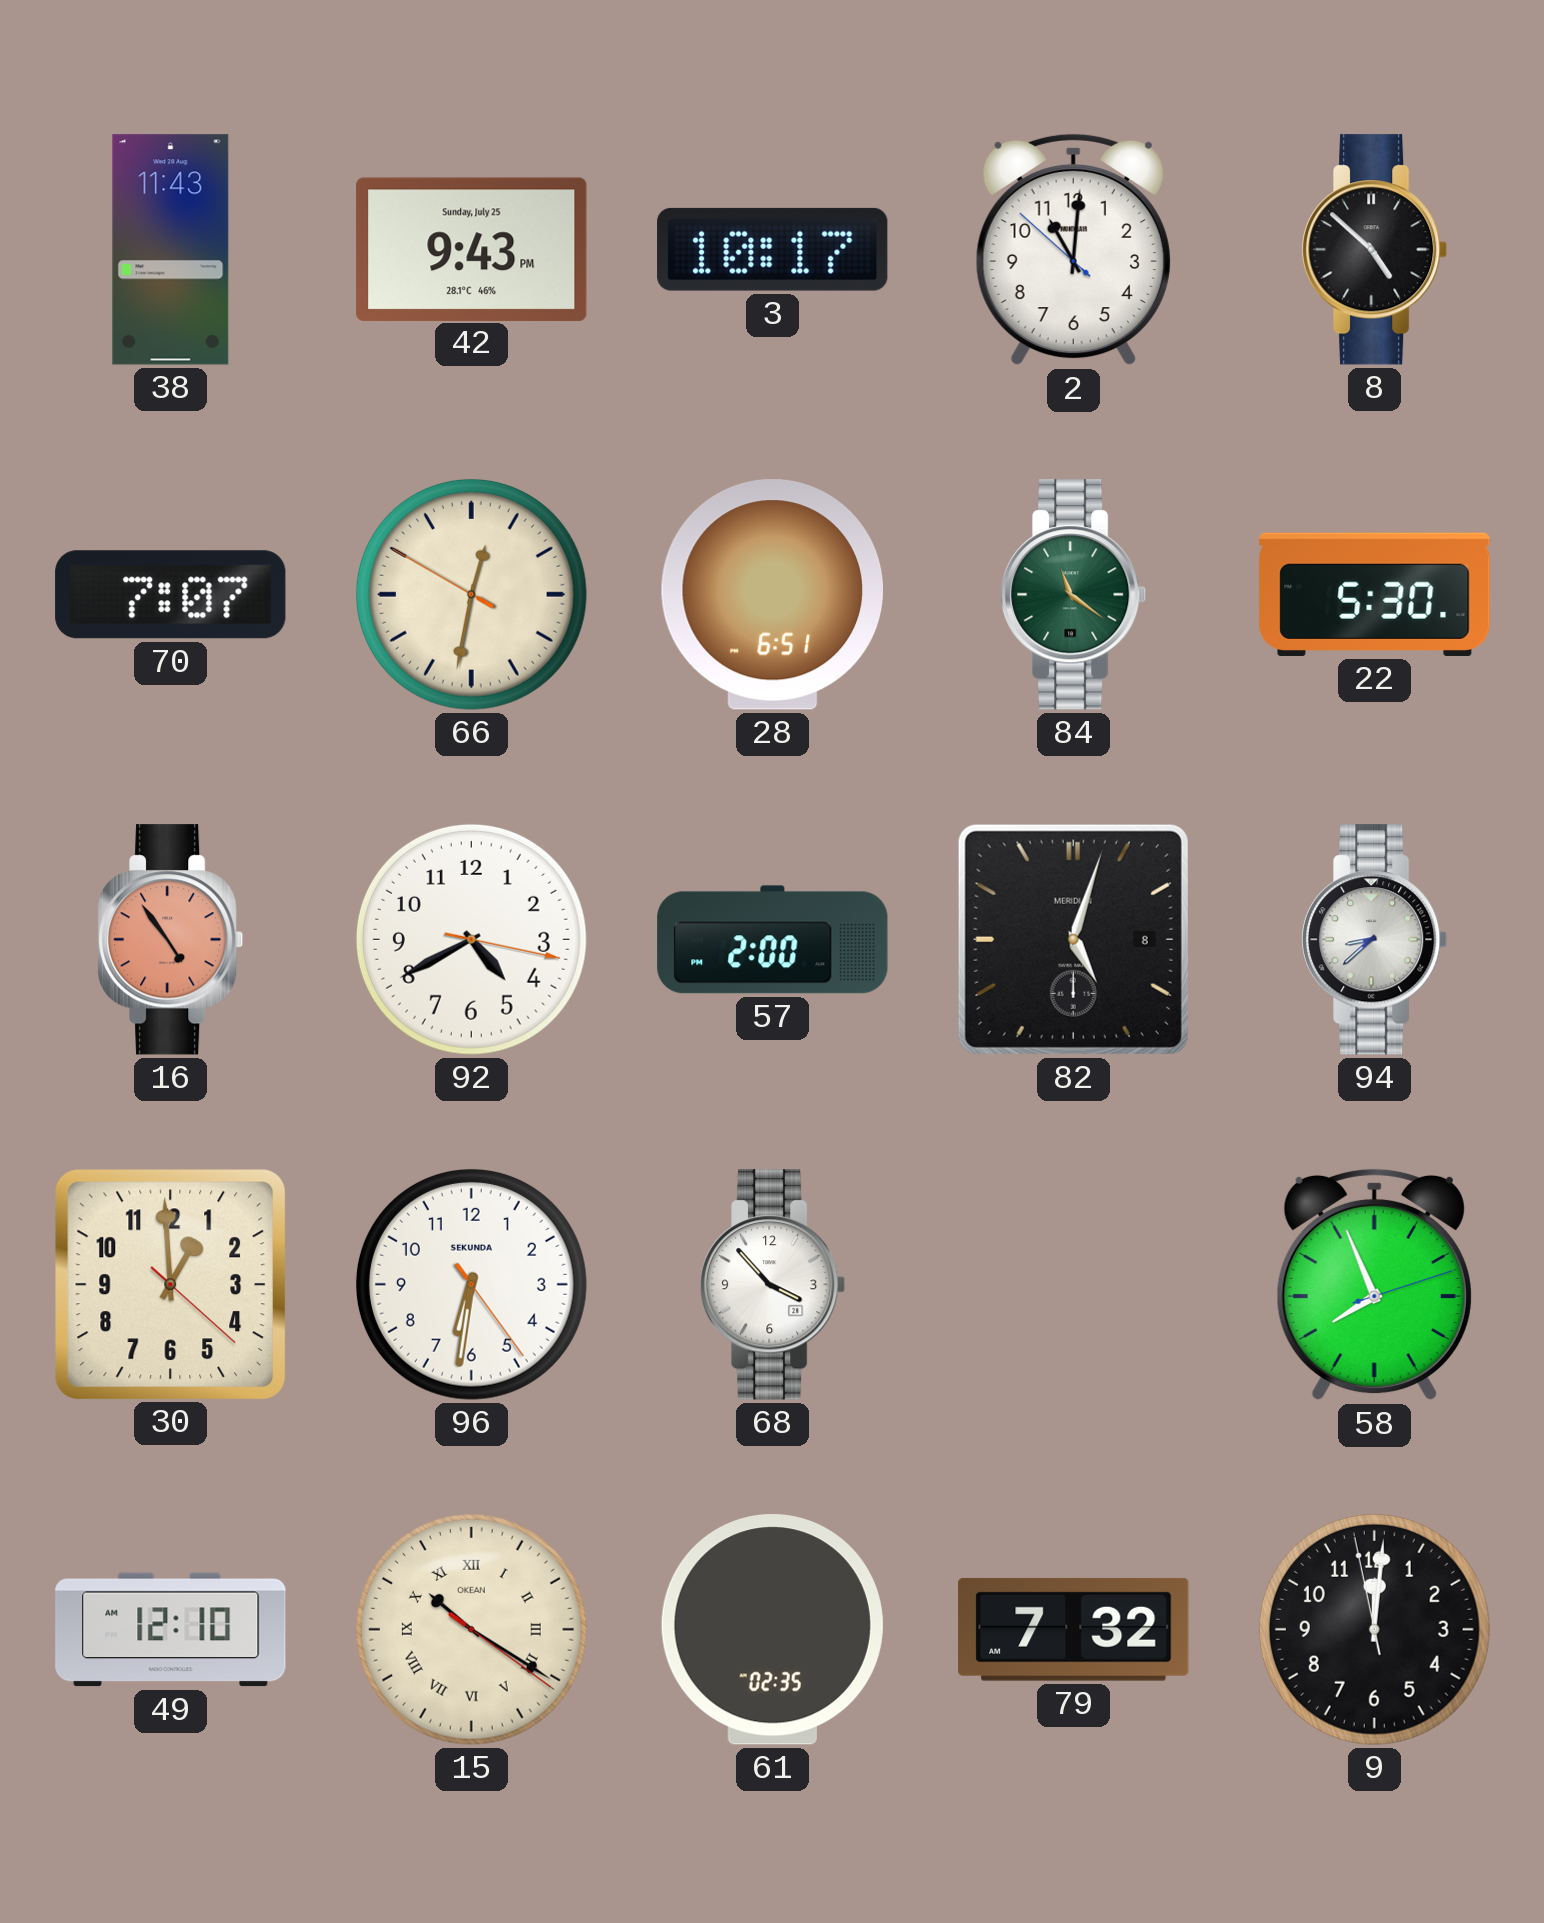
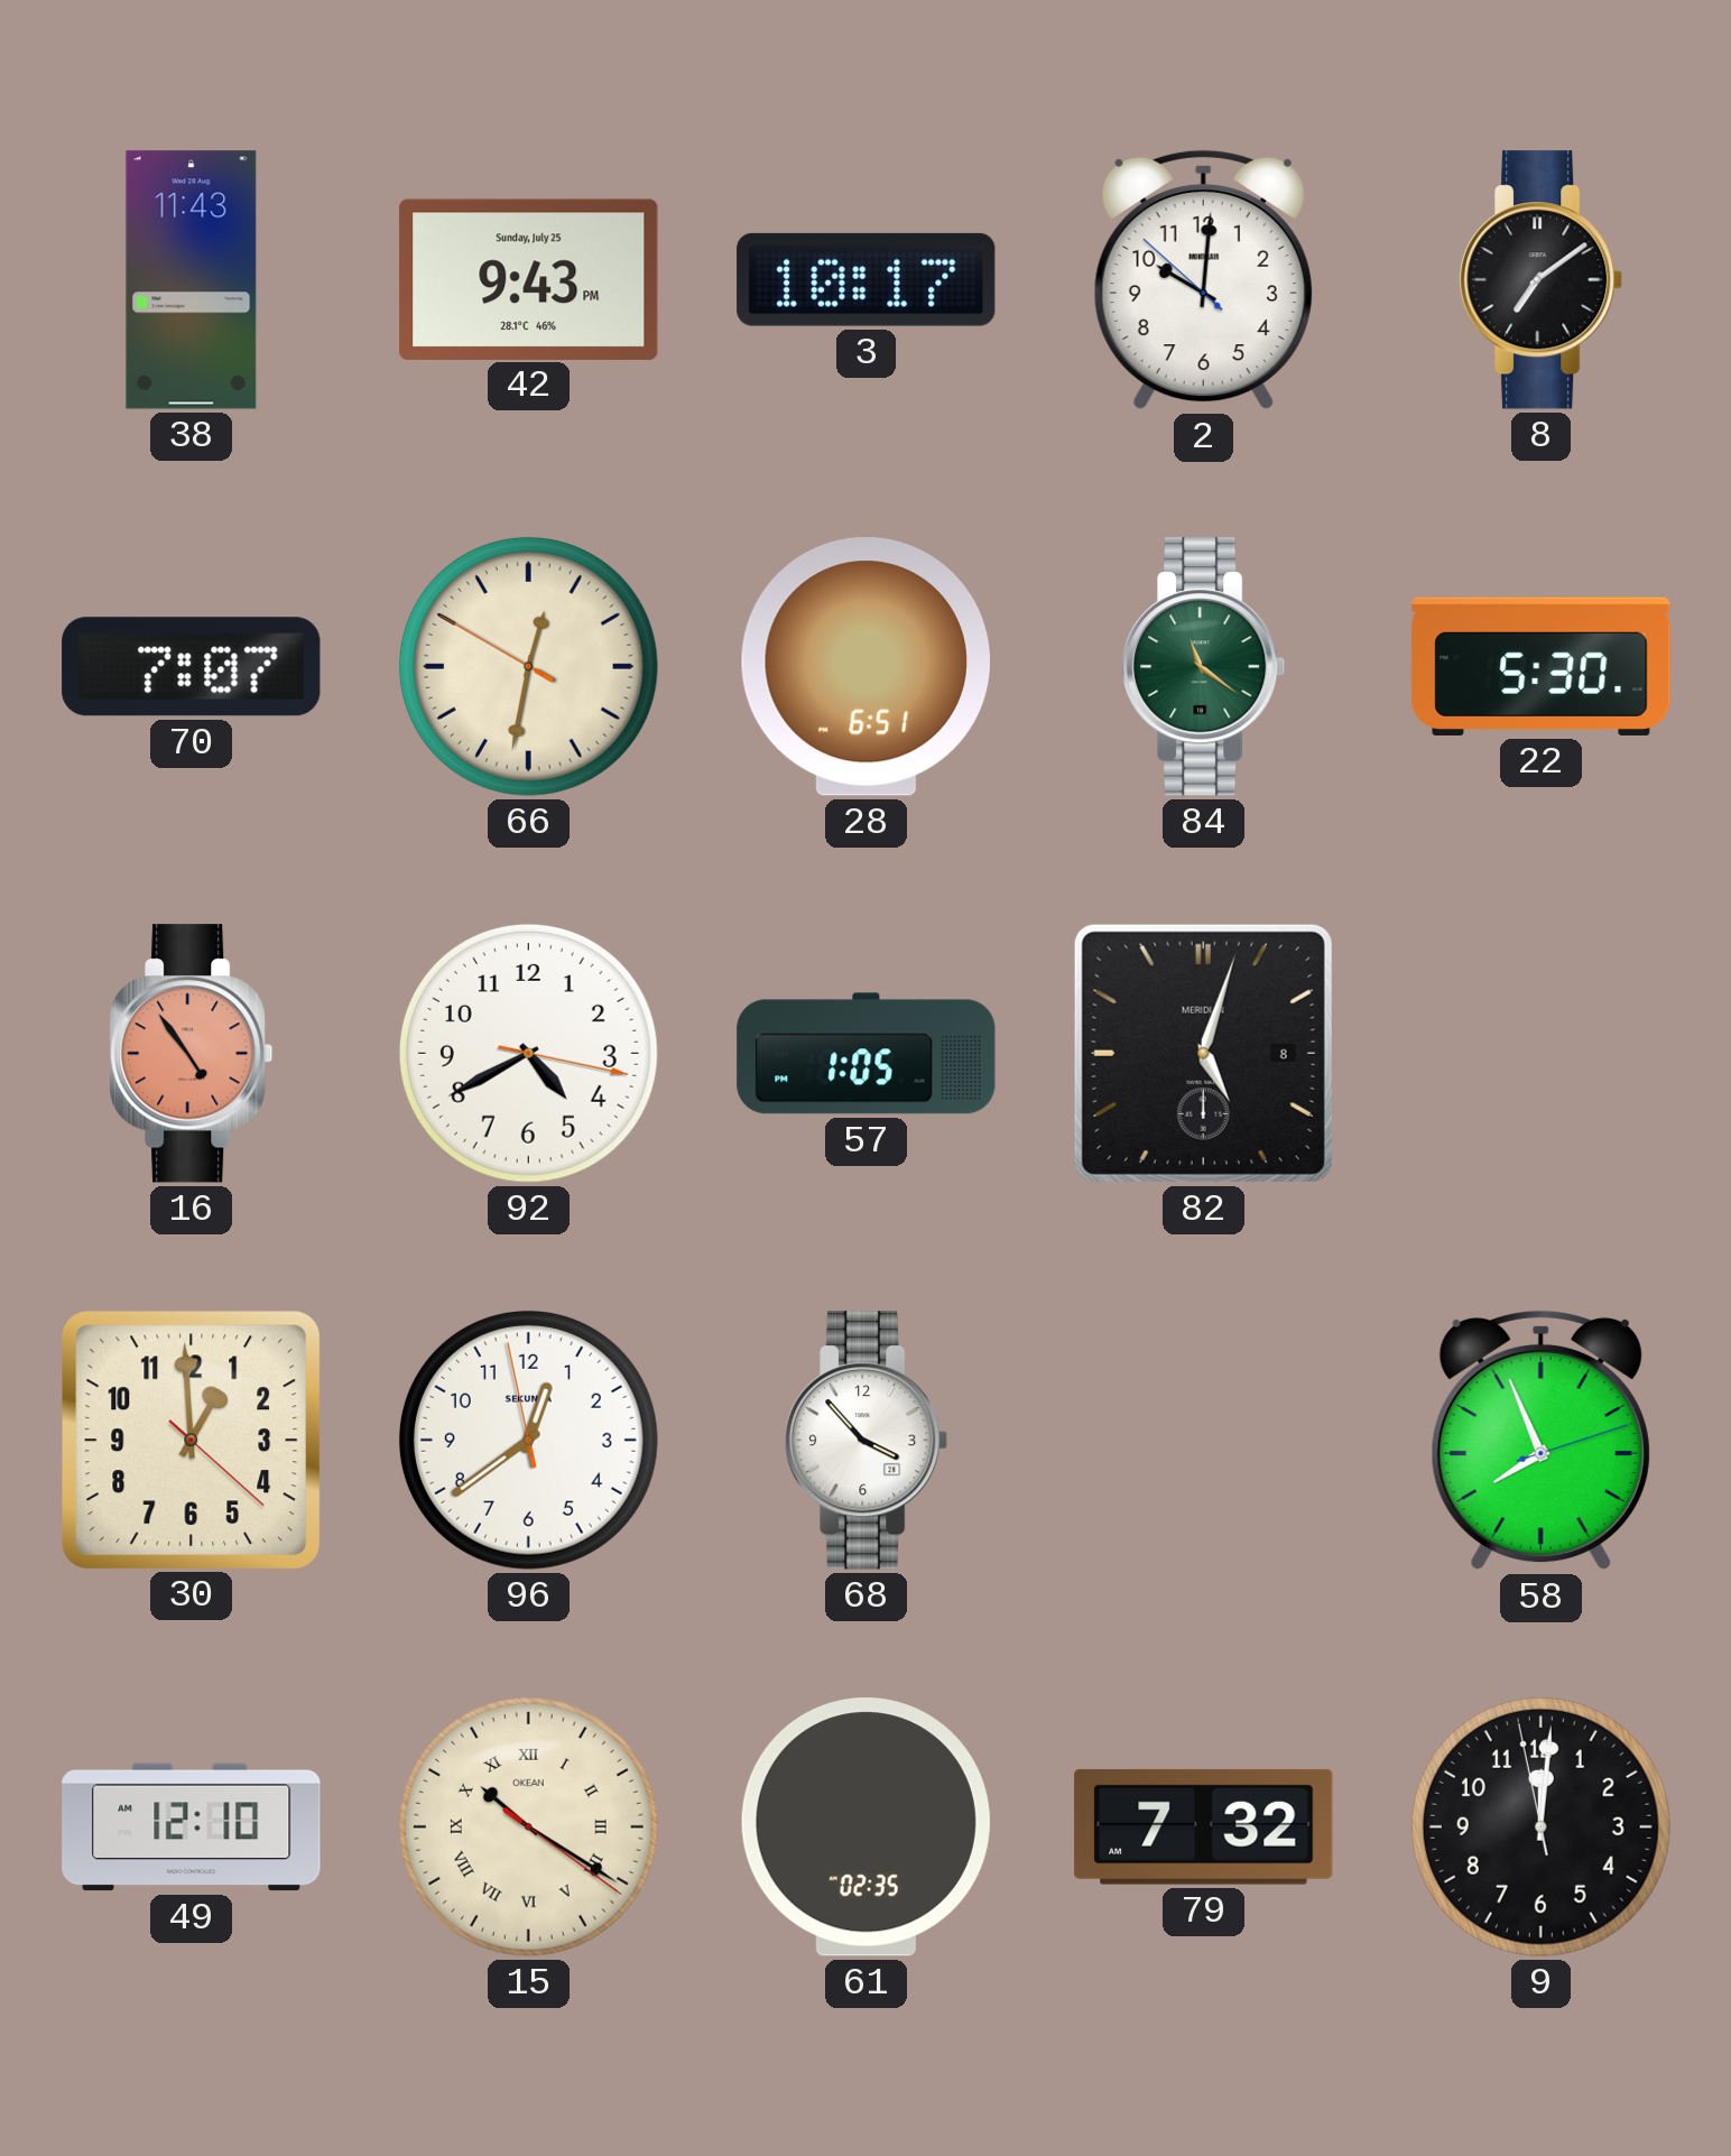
2: 11:00 -> 10:00
8: 4:52 -> 7:09
57: 2:00 -> 1:05
94: 8:38 -> none
96: 6:31 -> 12:38
